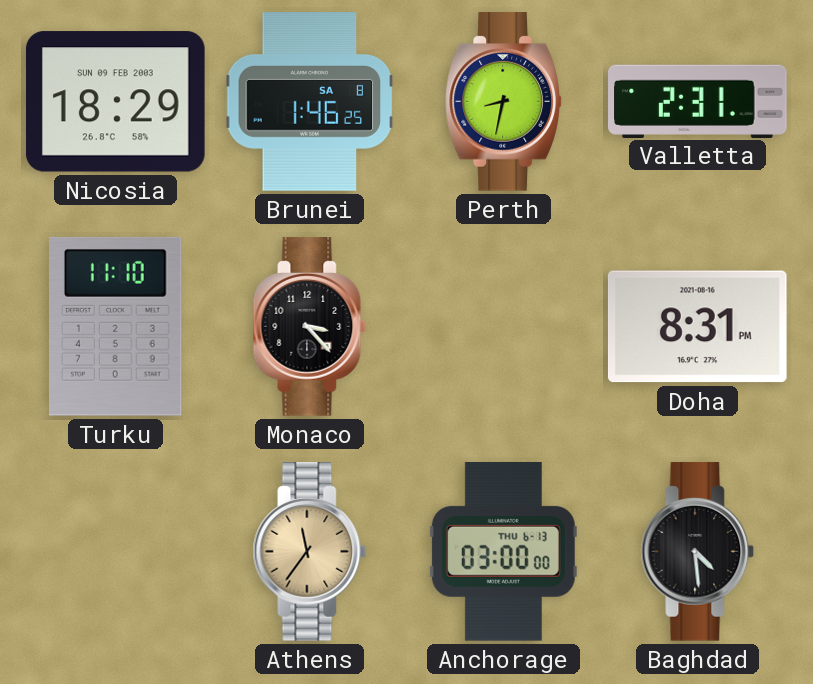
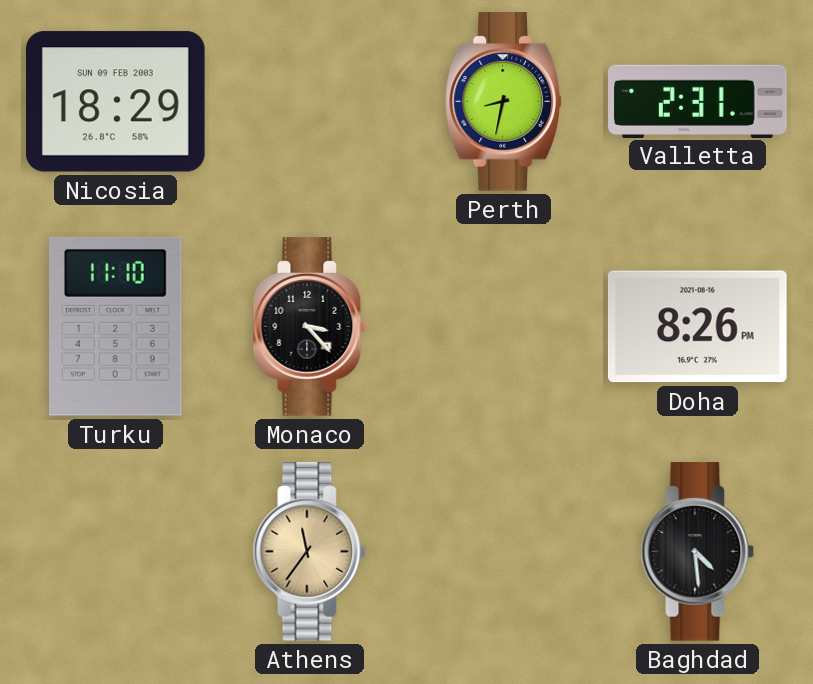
Brunei: 1:46 -> none
Doha: 8:31 -> 8:26
Anchorage: 03:00 -> none
